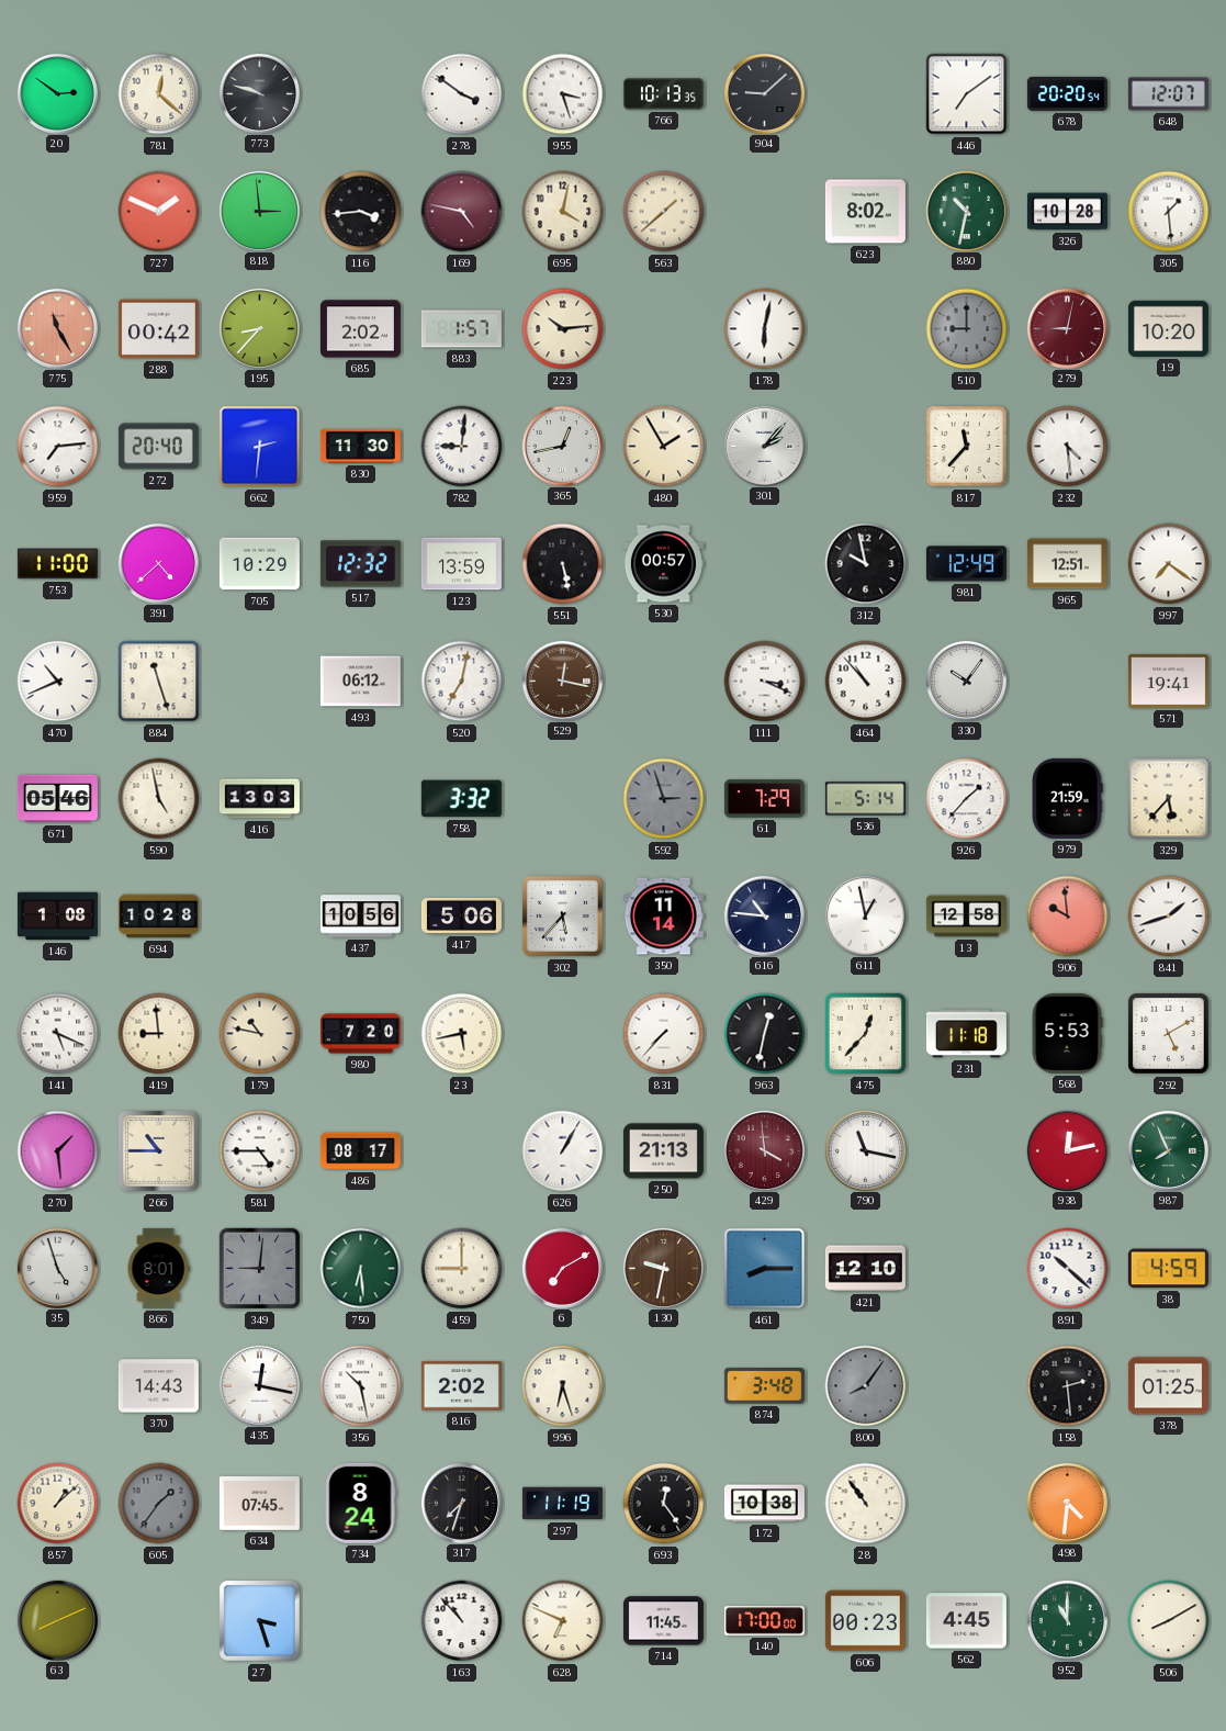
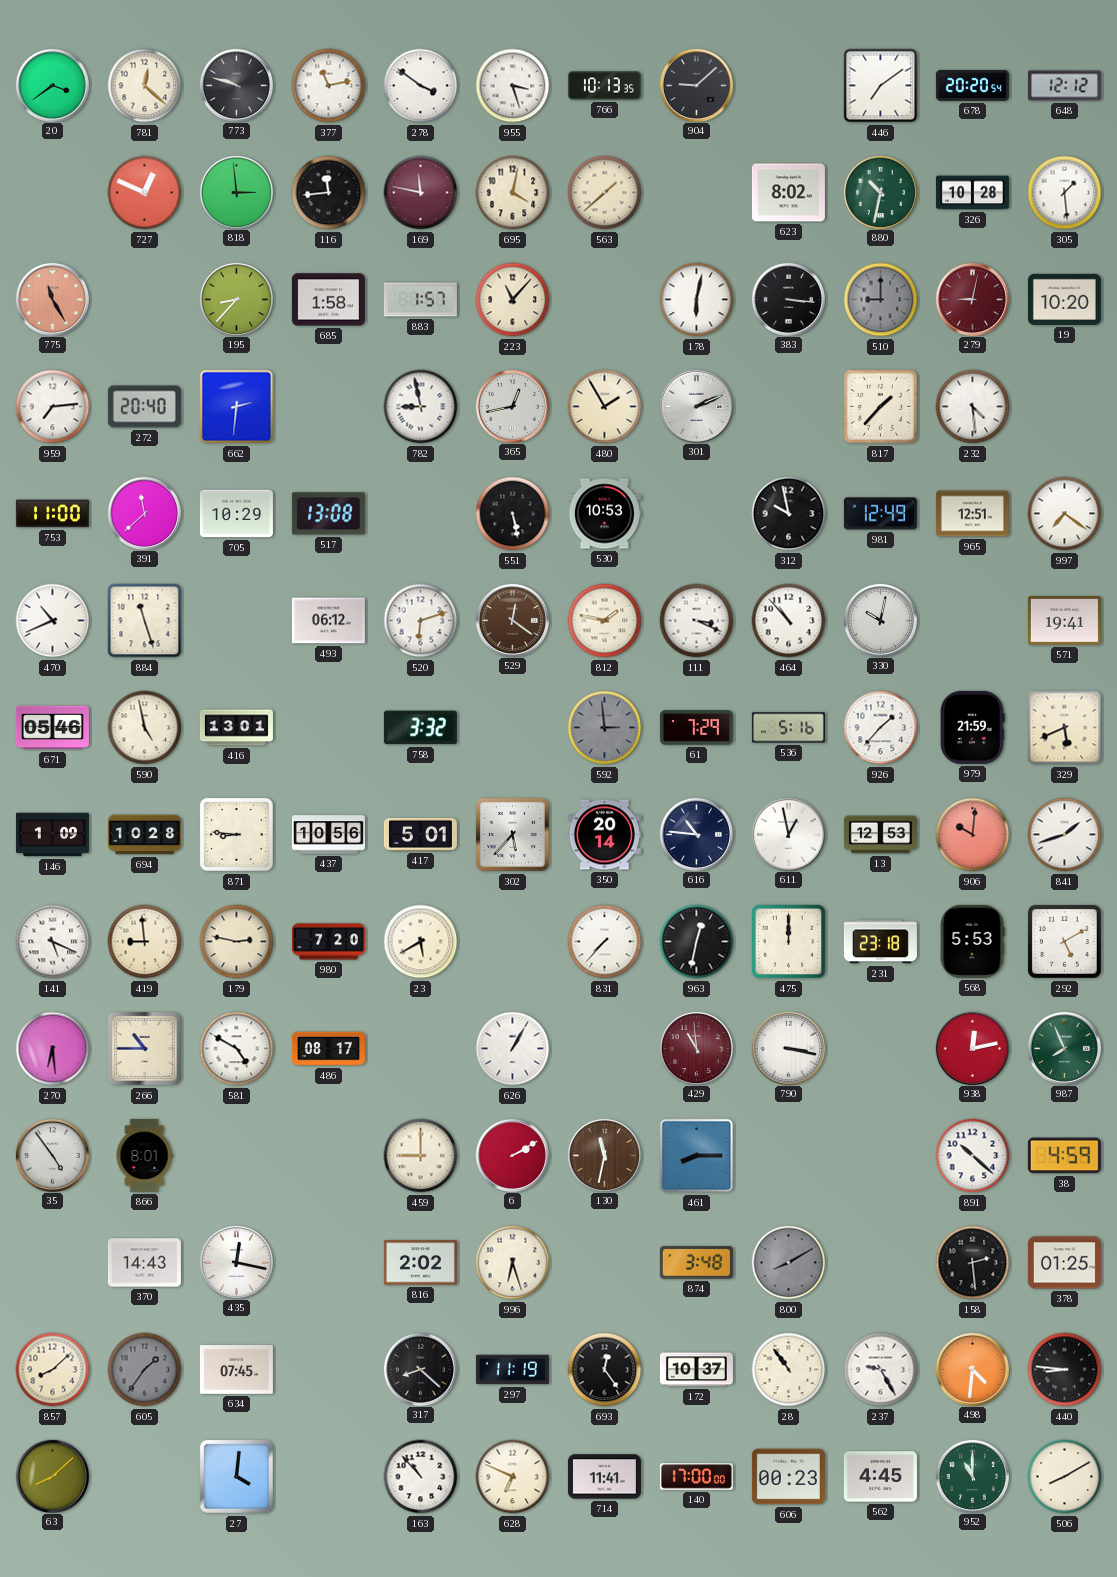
20: 2:51 -> 3:39
377: none -> 11:13
648: 12:07 -> 12:12
727: 1:49 -> 12:49
116: 3:44 -> 11:44
169: 4:47 -> 11:47
288: 00:42 -> none
685: 2:02 -> 1:58
223: 10:14 -> 11:07
383: none -> 3:16
830: 11:30 -> none
782: 9:01 -> 8:58
301: 2:07 -> 2:11
817: 11:37 -> 1:37
391: 4:38 -> 11:38
517: 12:32 -> 13:08
123: 13:59 -> none
530: 00:57 -> 10:53
520: 7:02 -> 6:12
529: 12:17 -> 12:21
812: none -> 1:47
330: 10:06 -> 10:02
416: 13:03 -> 13:01
592: 2:57 -> 2:59
536: 5:14 -> 5:16
329: 5:37 -> 5:41
146: 1:08 -> 1:09
871: none -> 8:46
417: 5:06 -> 5:01
350: 11:14 -> 20:14
13: 12:58 -> 12:53
906: 9:59 -> 10:01
179: 10:47 -> 2:47
23: 5:43 -> 5:40
475: 12:37 -> 12:00
231: 11:18 -> 23:18
270: 1:29 -> 6:29
581: 4:45 -> 4:50
250: 21:13 -> none
429: 3:59 -> 10:59
790: 11:17 -> 3:17
35: 4:57 -> 4:54
349: 9:01 -> none
750: 6:29 -> none
6: 7:10 -> 2:10
130: 9:32 -> 11:32
421: 12:10 -> none
356: 10:28 -> none
800: 8:06 -> 8:10
857: 1:08 -> 8:08
734: 8:24 -> none
317: 7:33 -> 8:22
172: 10:38 -> 10:37
237: none -> 9:25
440: none -> 8:46
63: 8:11 -> 8:08
27: 3:27 -> 4:01
714: 11:45 -> 11:41
